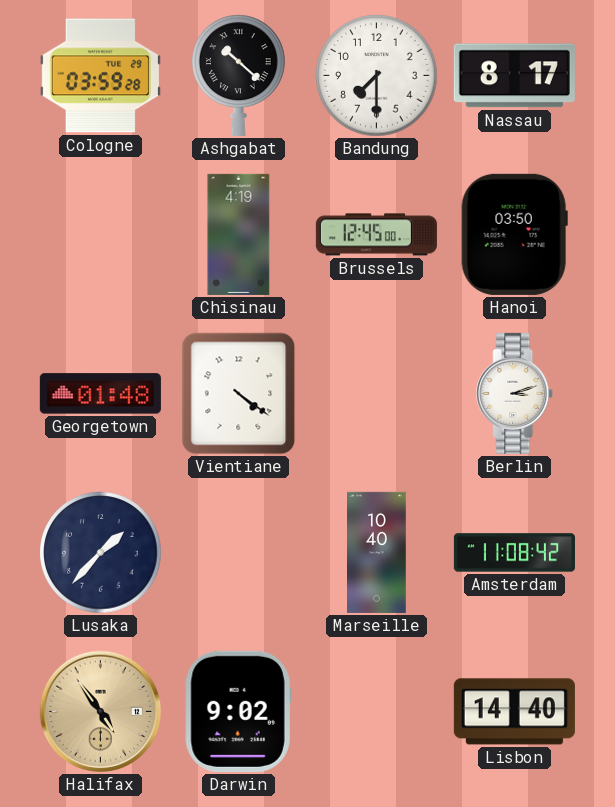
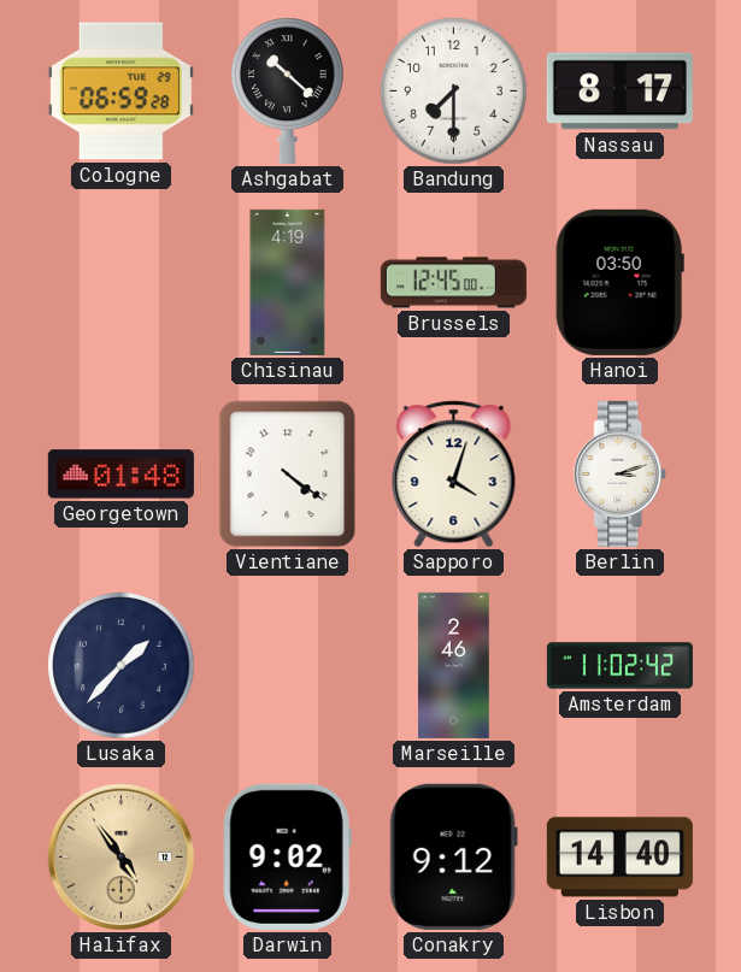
Cologne: 03:59 -> 06:59
Sapporo: none -> 4:03
Marseille: 10:40 -> 2:46
Amsterdam: 11:08 -> 11:02
Conakry: none -> 9:12
